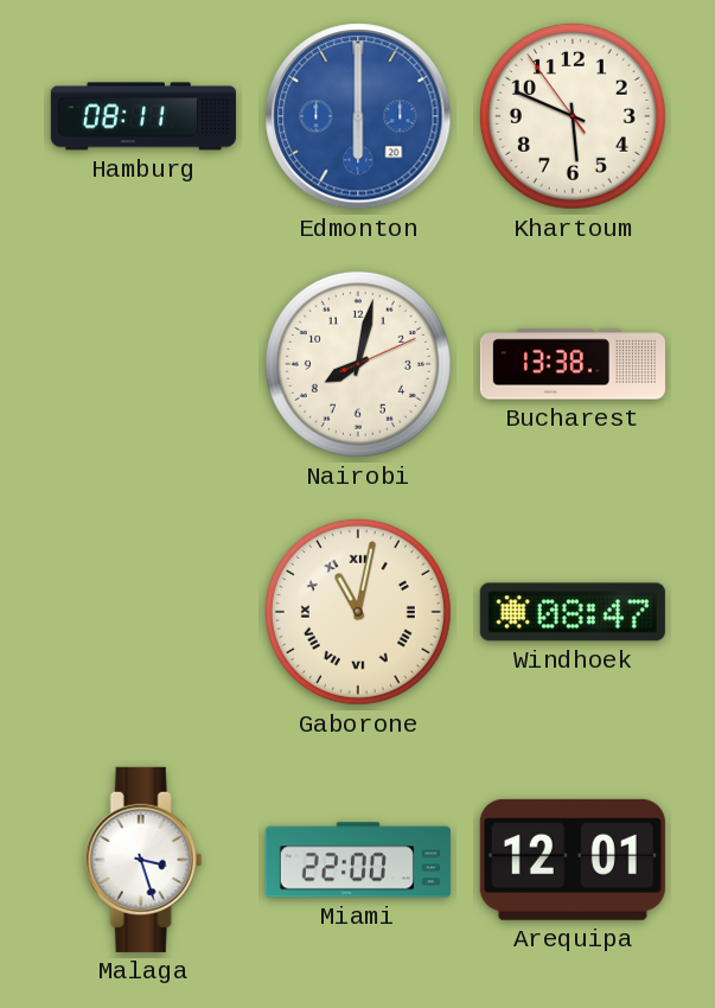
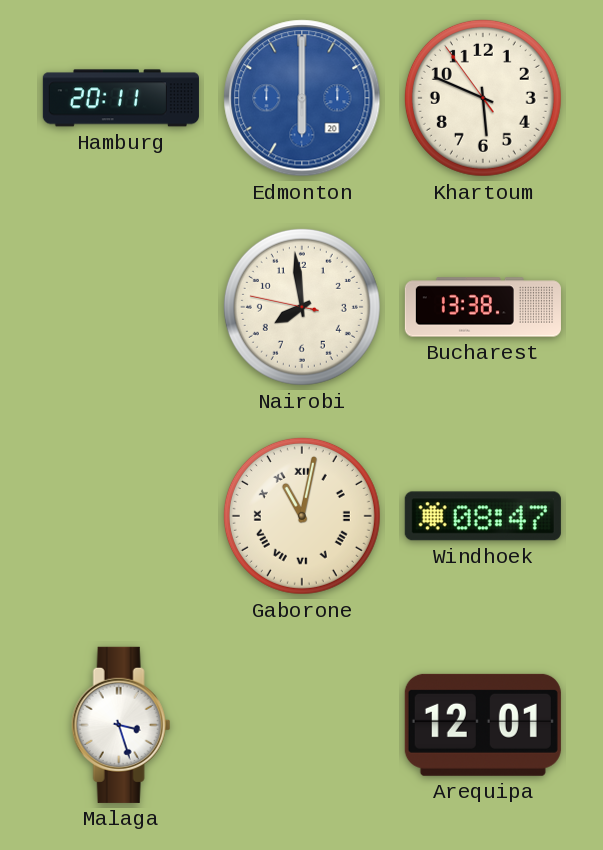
Hamburg: 08:11 -> 20:11
Nairobi: 8:02 -> 7:58
Miami: 22:00 -> none
